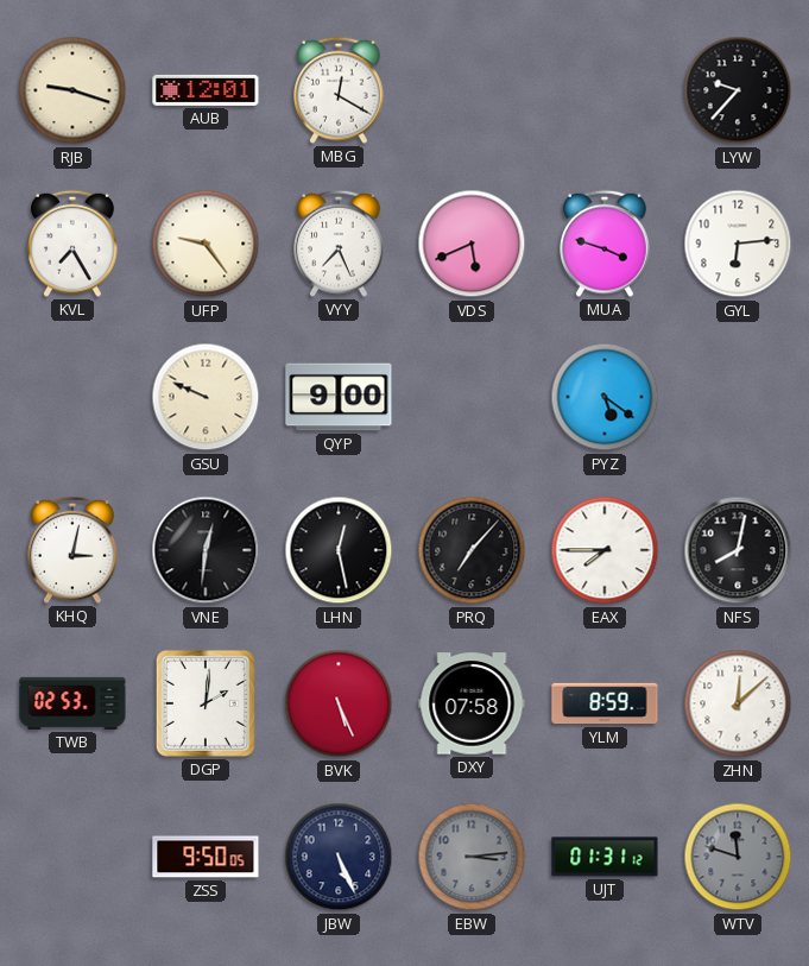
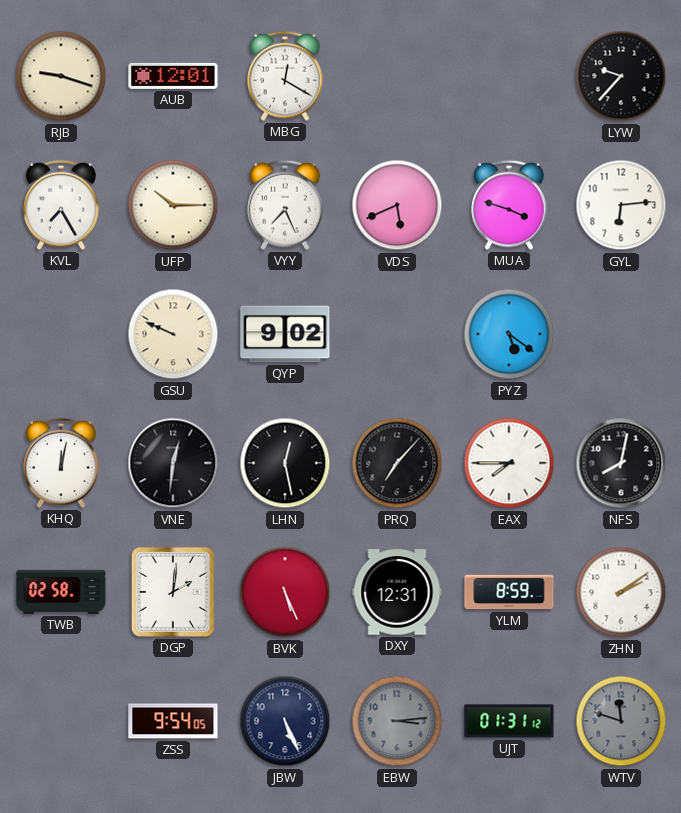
UFP: 9:24 -> 10:15
QYP: 9:00 -> 9:02
KHQ: 3:02 -> 12:02
TWB: 02:53 -> 02:58
DXY: 07:58 -> 12:31
ZHN: 12:08 -> 2:09
ZSS: 9:50 -> 9:54
